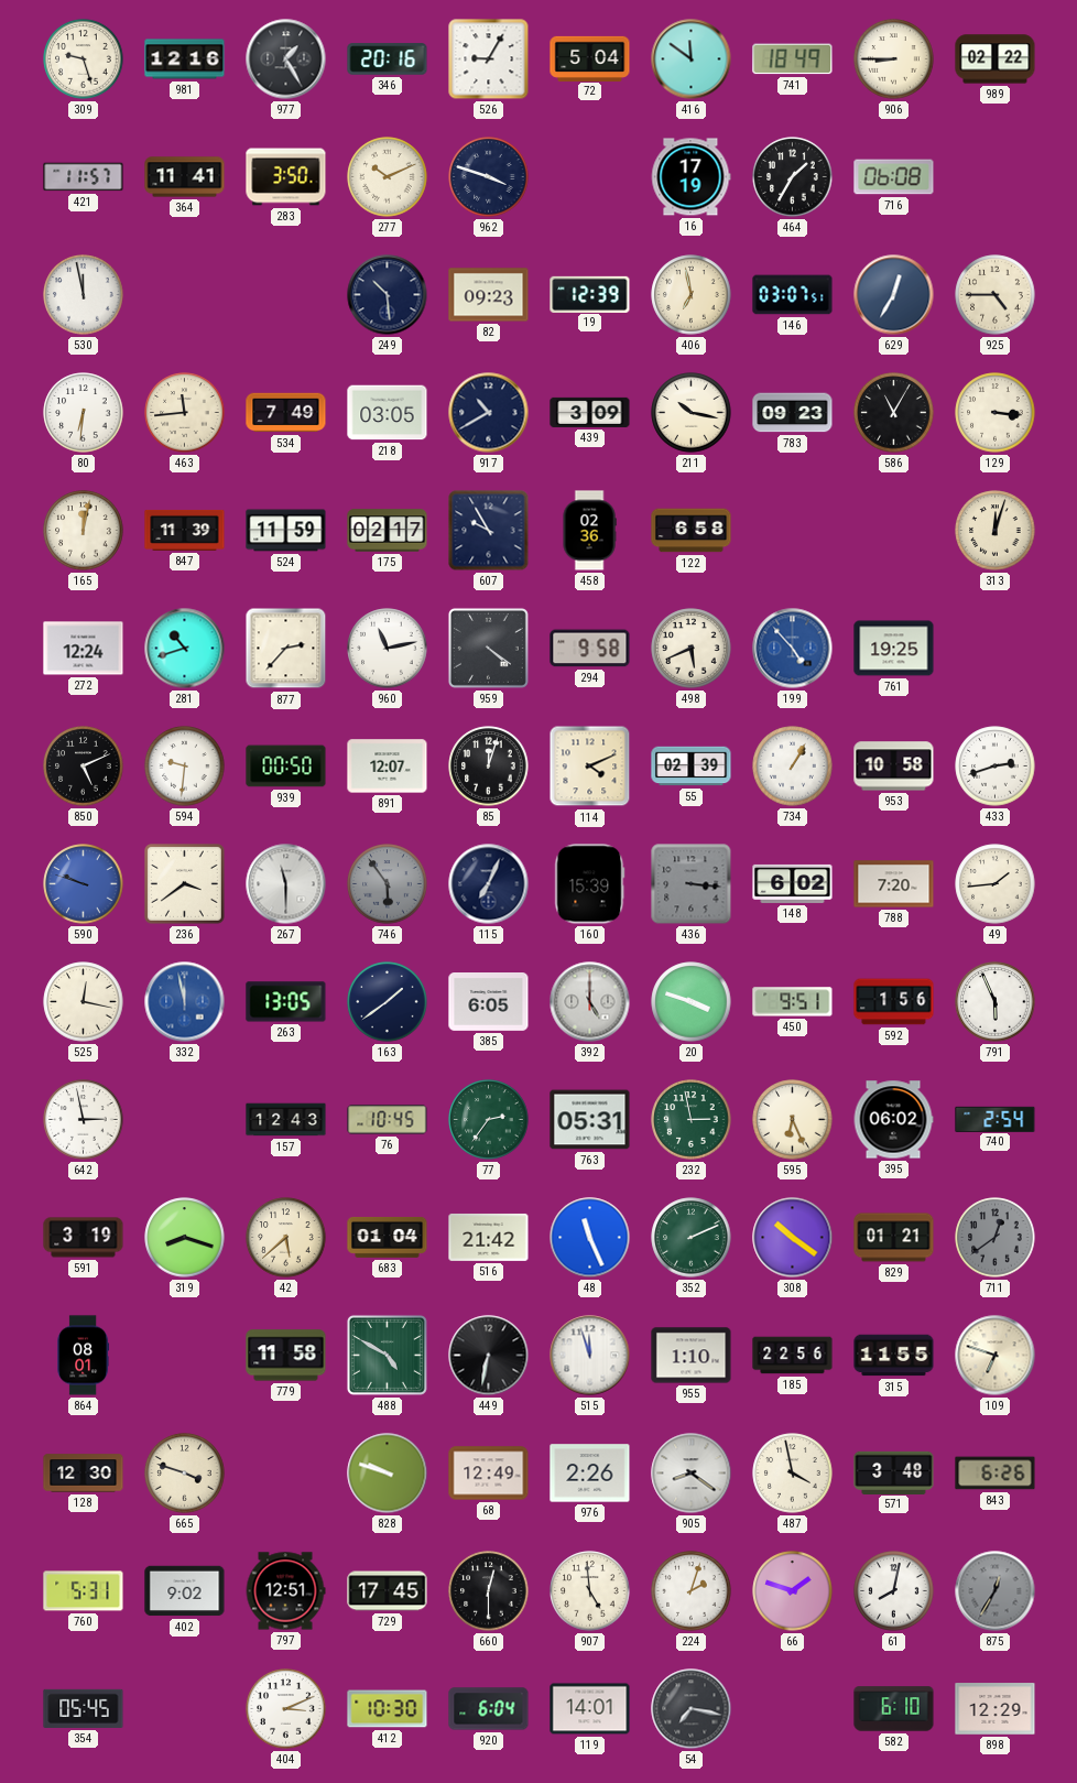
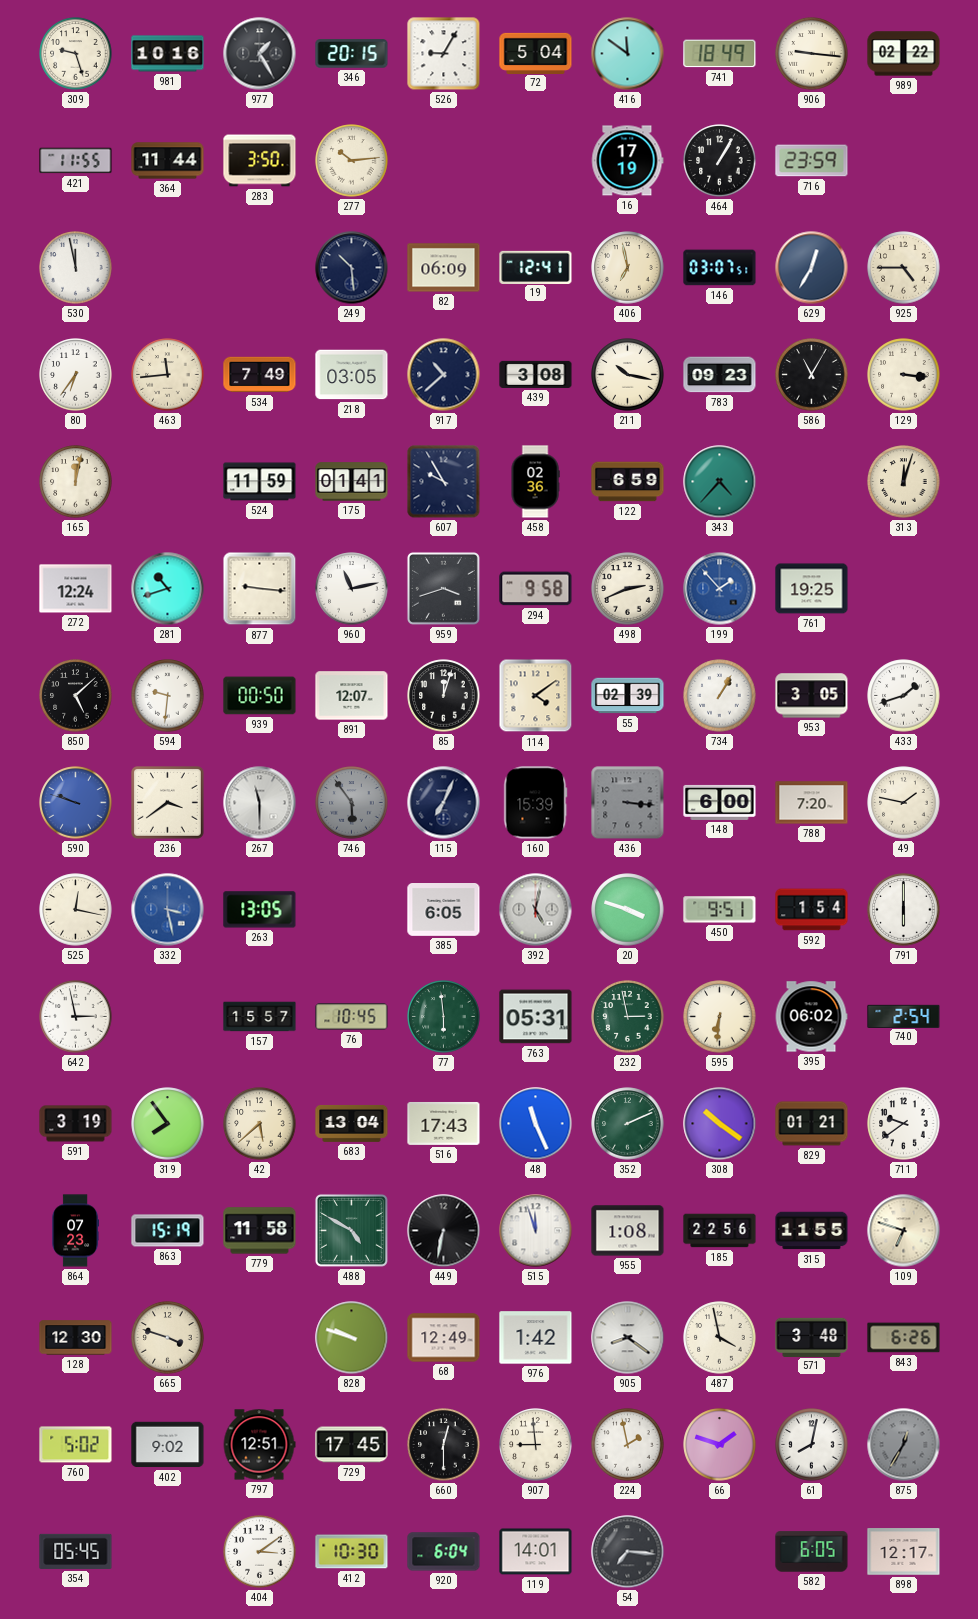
981: 12:16 -> 10:16
346: 20:16 -> 20:15
906: 8:45 -> 9:16
421: 11:57 -> 11:55
364: 11:41 -> 11:44
277: 10:11 -> 10:14
962: 3:48 -> none
464: 1:35 -> 1:05
716: 06:08 -> 23:59
82: 09:23 -> 06:09
19: 12:39 -> 12:41
80: 6:31 -> 6:36
917: 10:40 -> 10:38
439: 3:09 -> 3:08
847: 11:39 -> none
175: 02:17 -> 01:41
122: 6:58 -> 6:59
343: none -> 4:37
877: 2:37 -> 9:16
959: 4:21 -> 3:42
498: 5:41 -> 2:41
199: 4:53 -> 1:53
850: 5:11 -> 5:08
114: 4:11 -> 4:09
953: 10:58 -> 3:05
433: 2:42 -> 1:42
148: 6:02 -> 6:00
49: 1:44 -> 1:47
332: 11:58 -> 3:28
163: 1:39 -> none
392: 5:00 -> 5:02
592: 1:56 -> 1:54
791: 5:56 -> 6:00
157: 12:43 -> 15:57
77: 2:36 -> 5:59
595: 6:26 -> 6:31
319: 8:18 -> 7:54
683: 01:04 -> 13:04
516: 21:42 -> 17:43
711: 12:39 -> 9:39
711 dial: grey -> white
864: 08:01 -> 07:23
863: none -> 15:19
955: 1:10 -> 1:08
976: 2:26 -> 1:42
760: 5:31 -> 5:02
907: 4:59 -> 8:59
224: 2:03 -> 1:58
404: 3:11 -> 3:09
54: 7:17 -> 7:16
582: 6:10 -> 6:05
898: 12:29 -> 12:17
